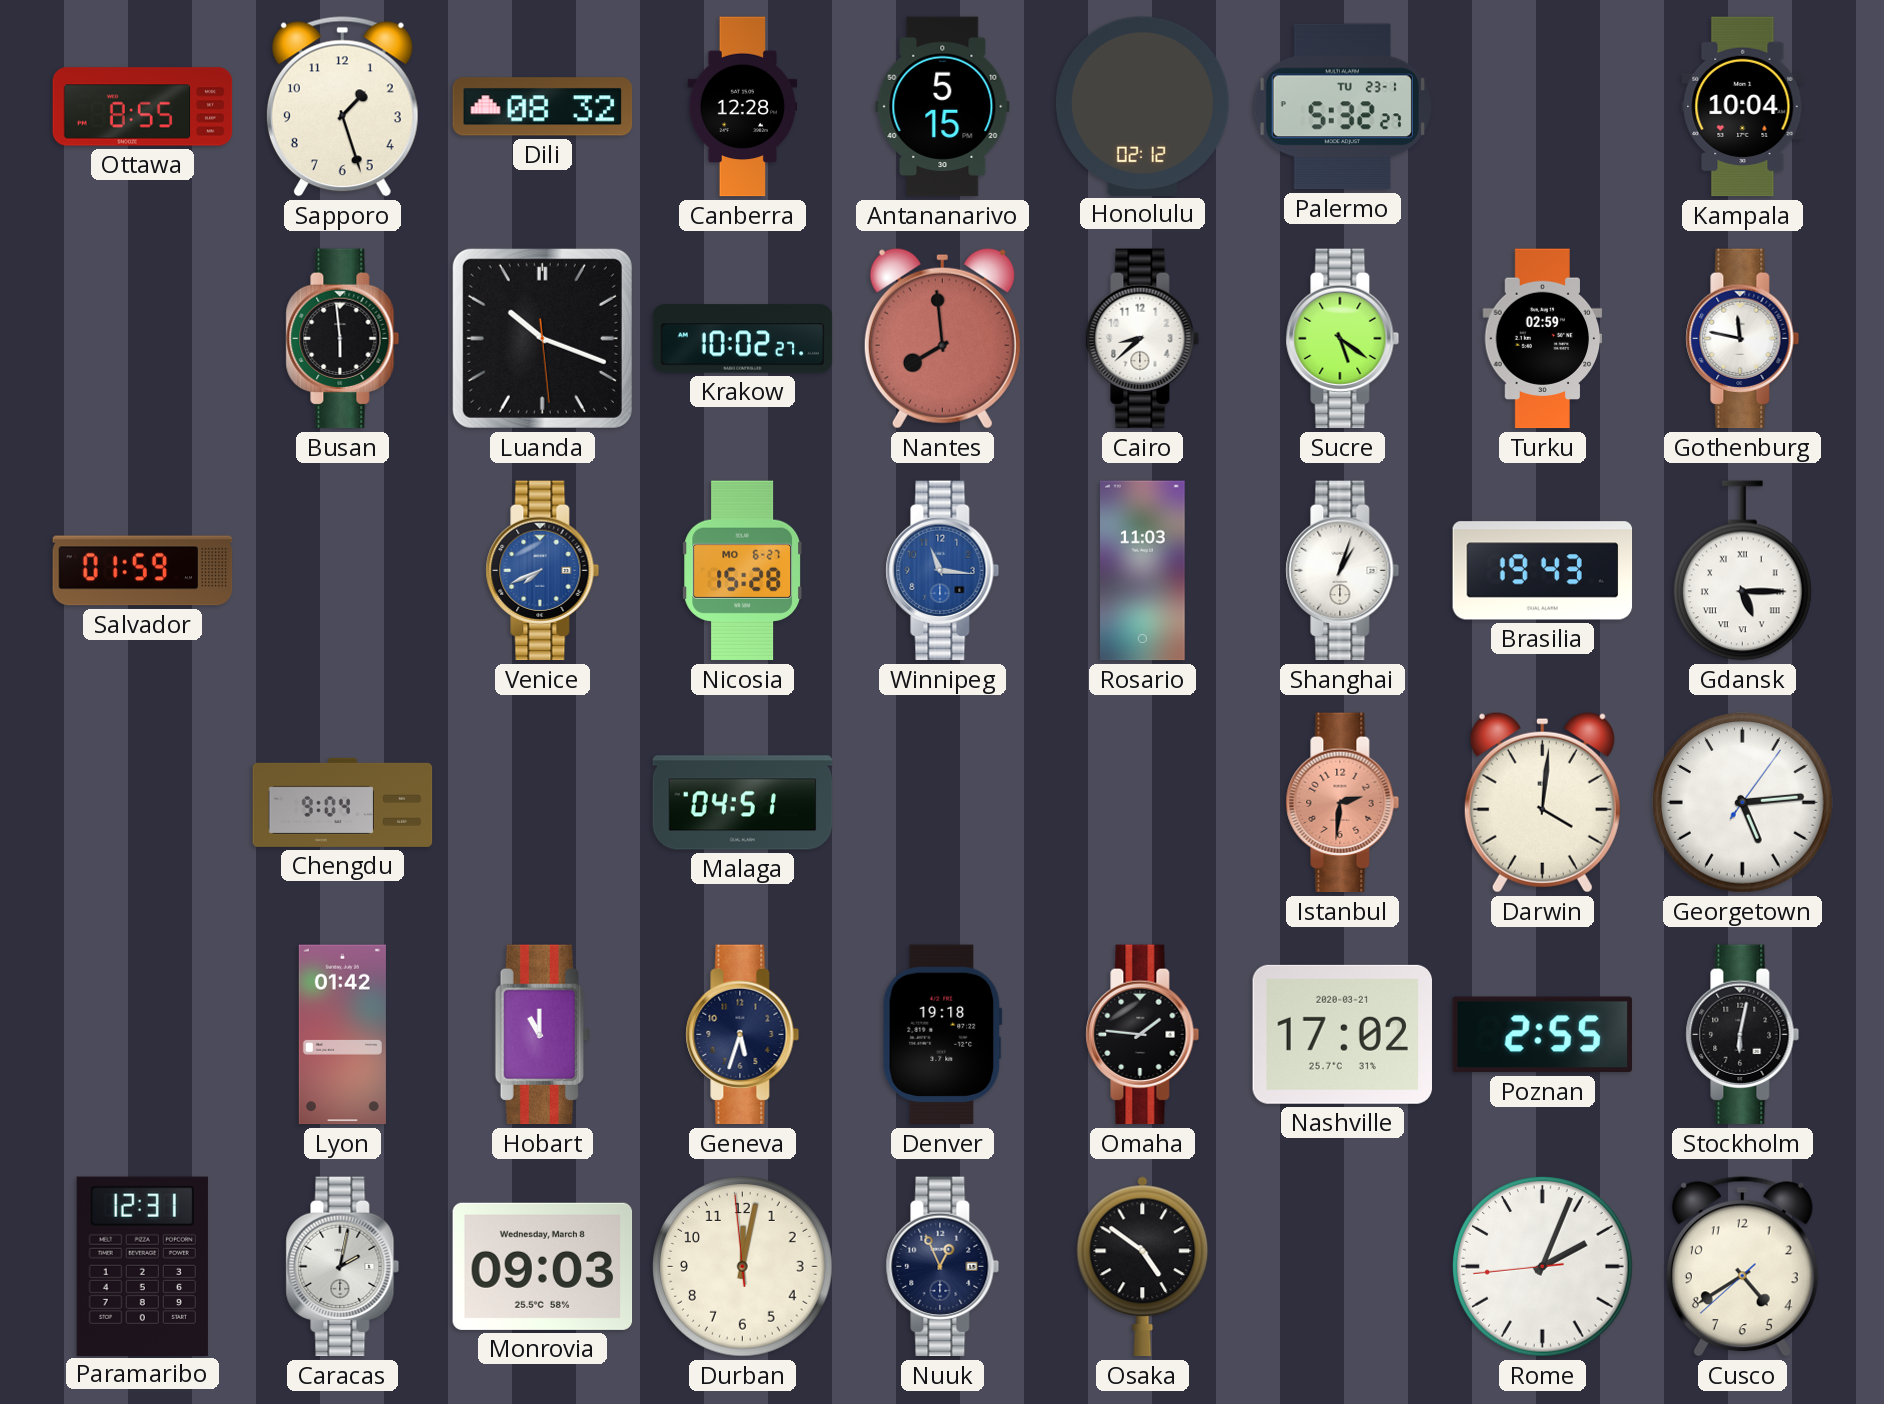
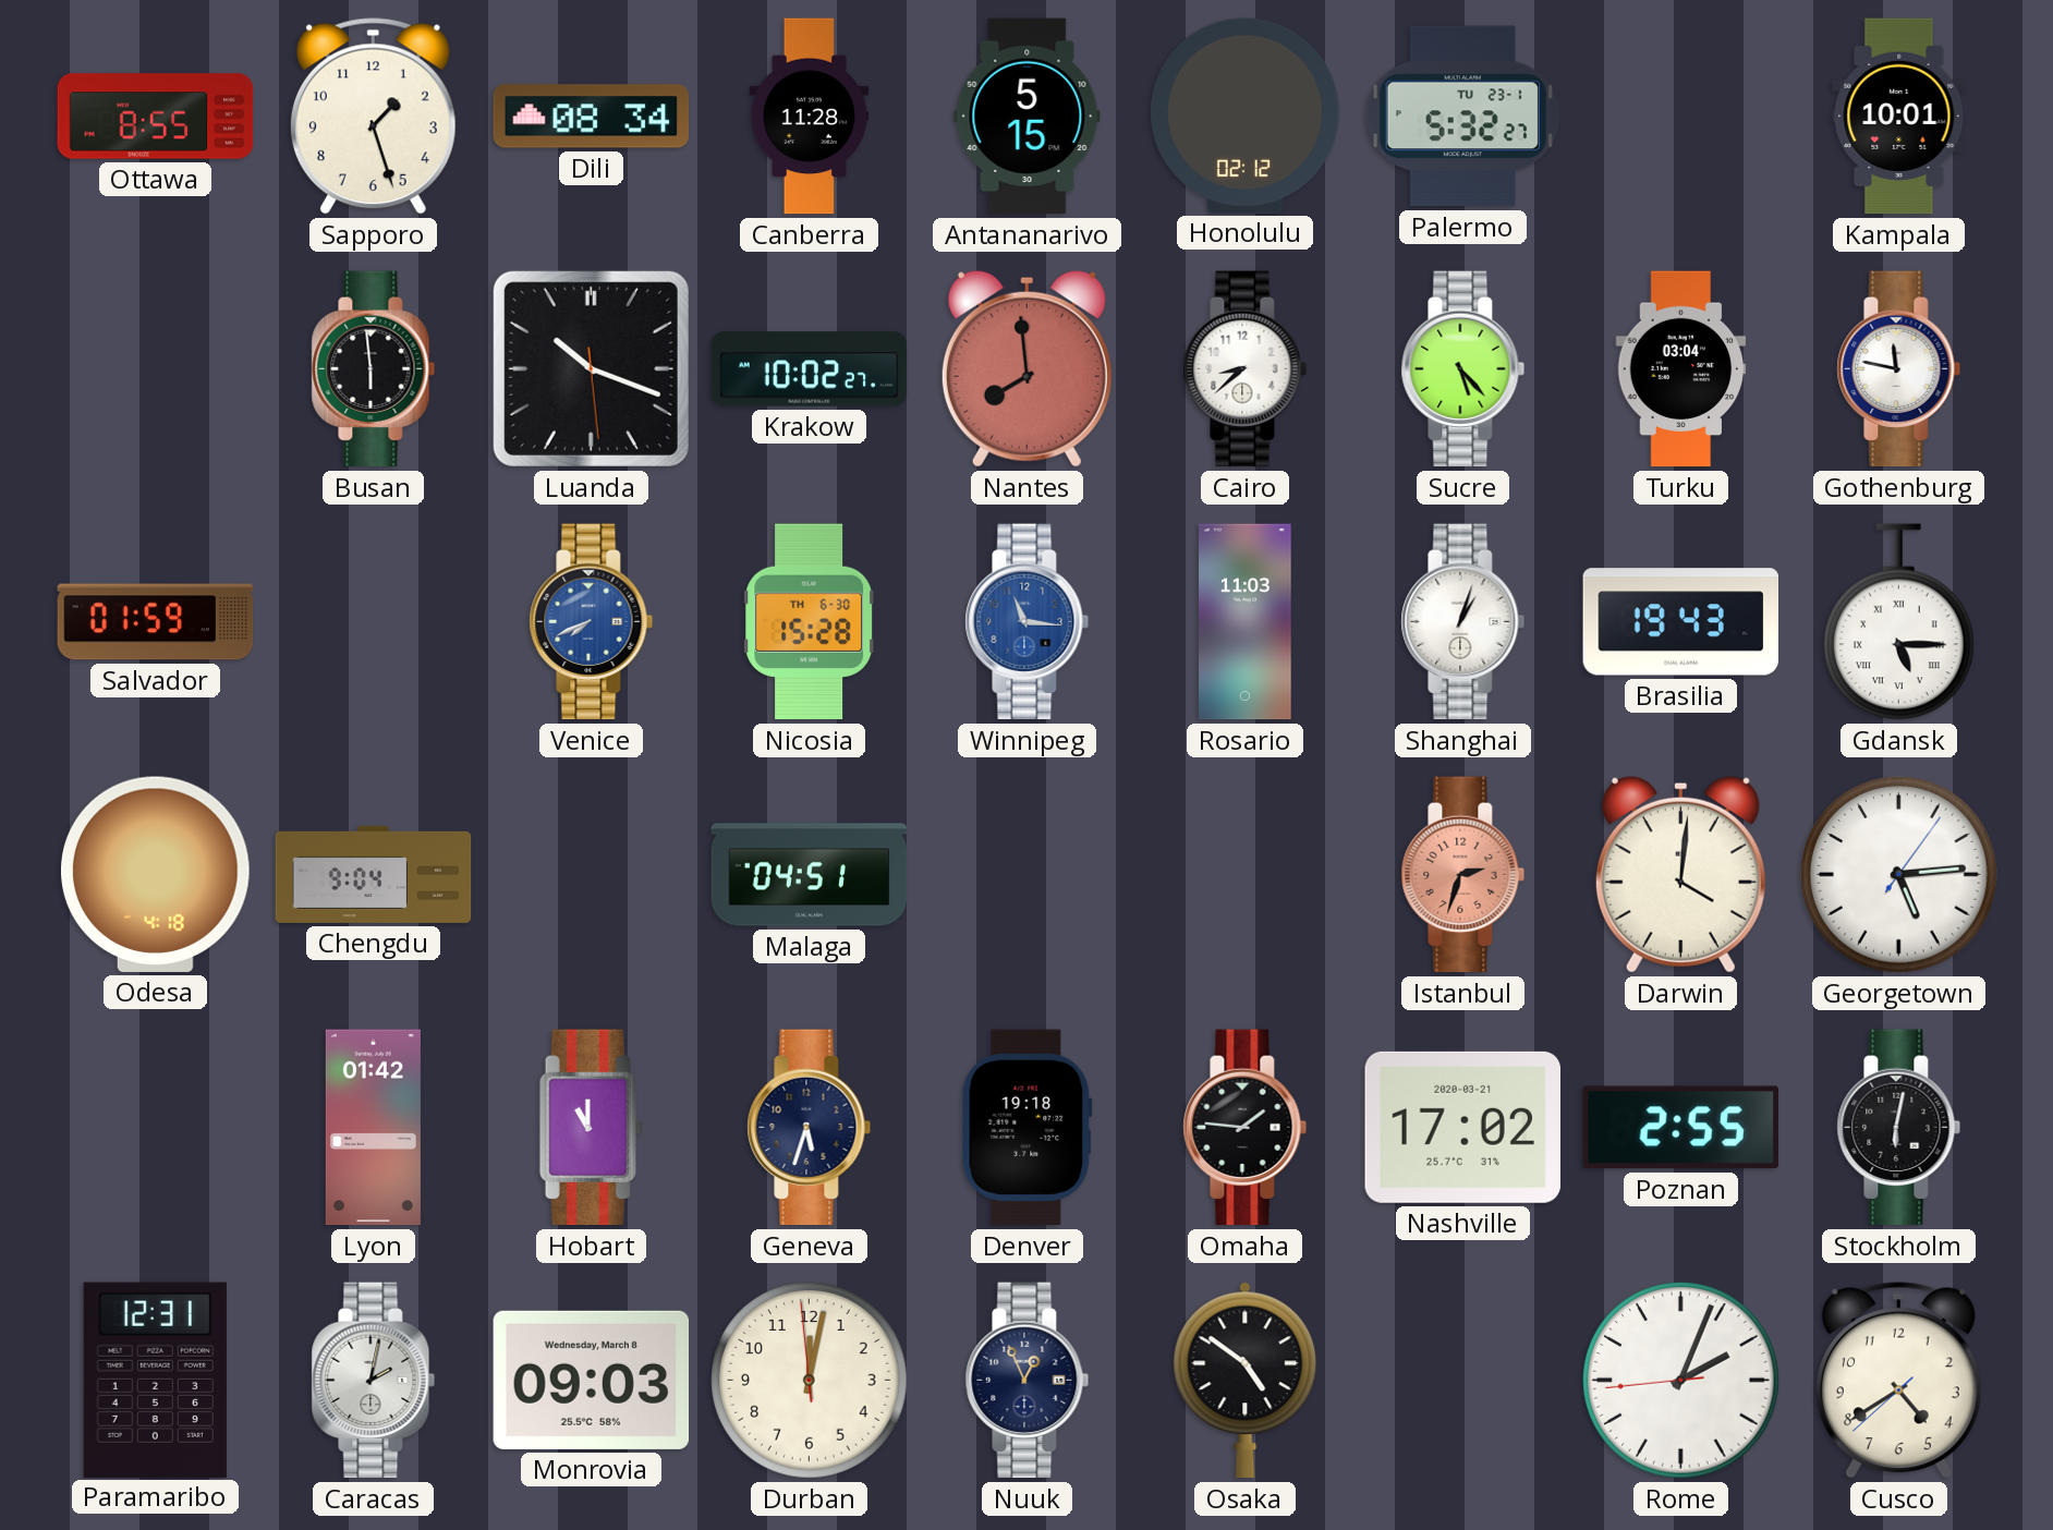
Dili: 08:32 -> 08:34
Canberra: 12:28 -> 11:28
Kampala: 10:04 -> 10:01
Sucre: 5:21 -> 5:23
Turku: 02:59 -> 03:04
Nicosia date: MO 6-27 -> TH 6-30
Odesa: none -> 4:18
Istanbul: 2:31 -> 2:33
